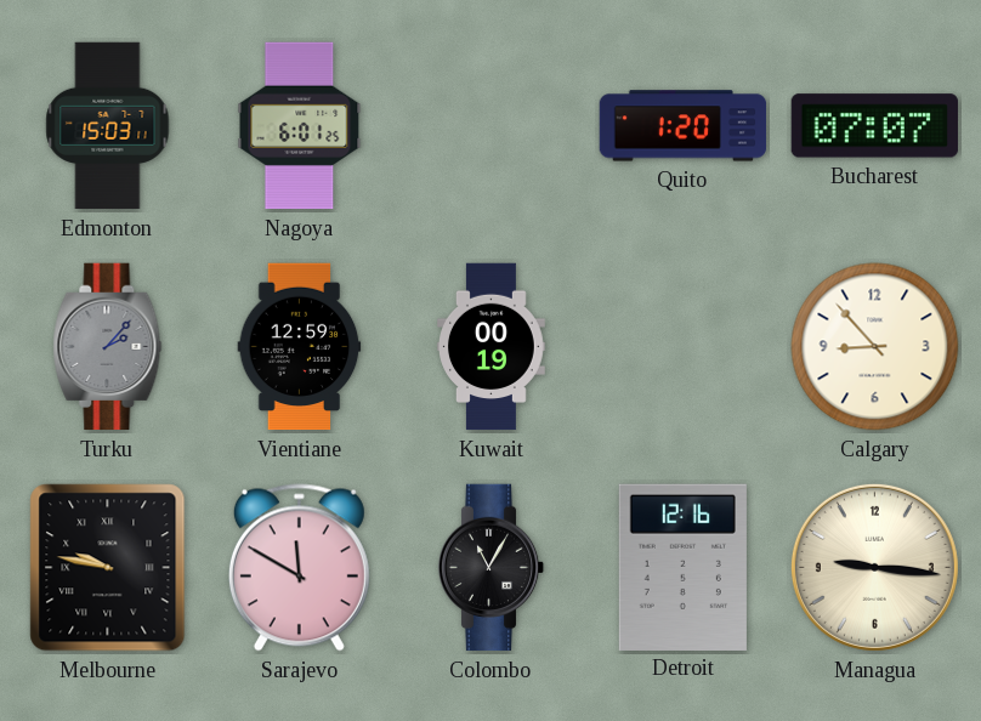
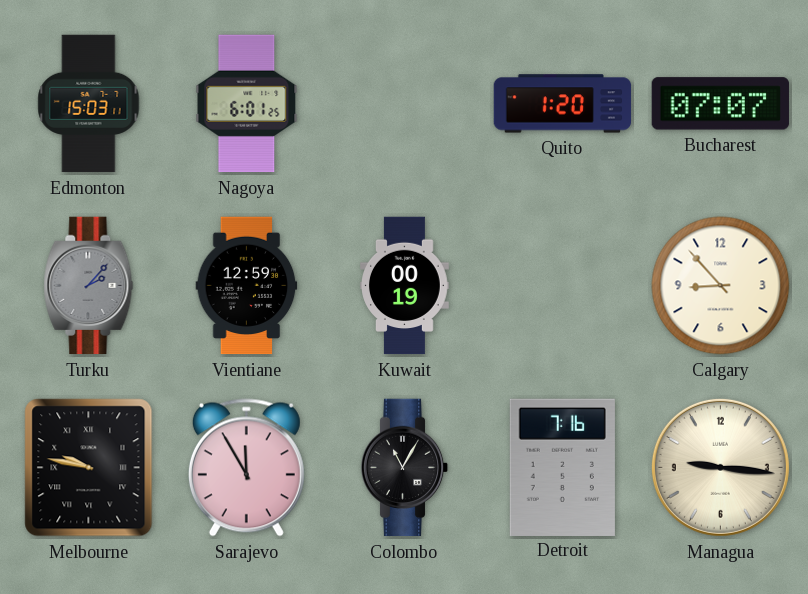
Sarajevo: 11:50 -> 11:55
Detroit: 12:16 -> 7:16
